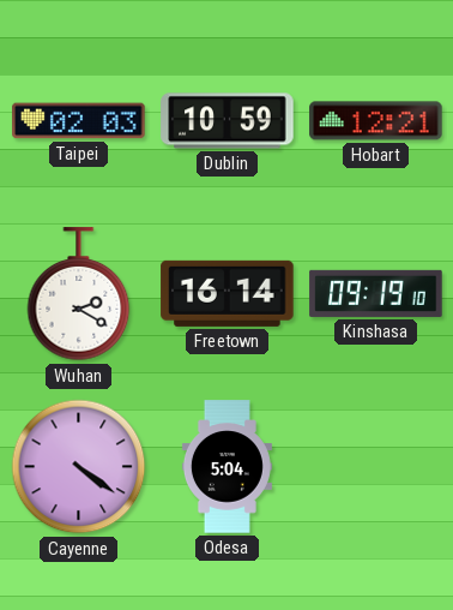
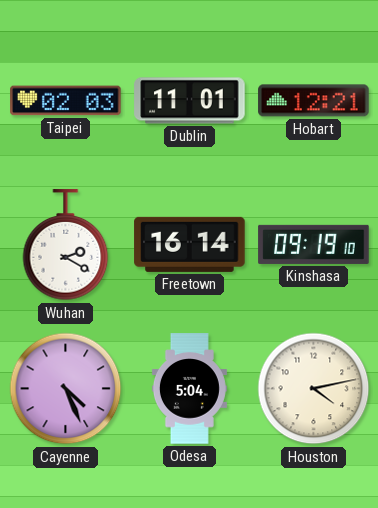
Dublin: 10:59 -> 11:01
Cayenne: 4:21 -> 4:26
Houston: none -> 4:13
